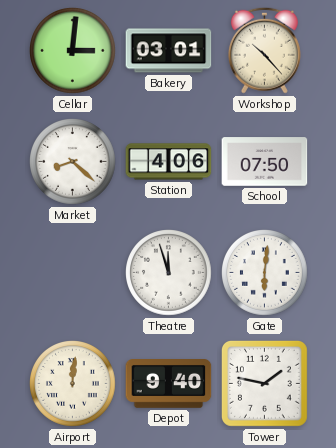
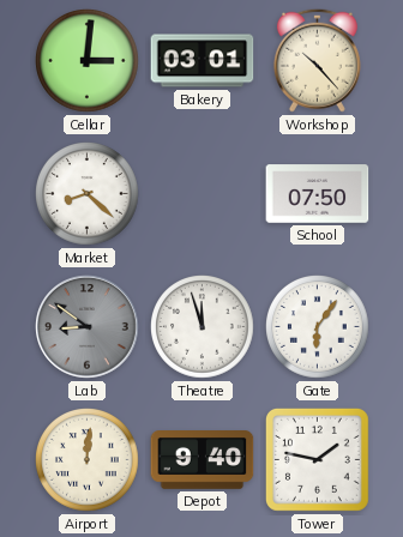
Station: 4:06 -> none
Lab: none -> 8:51
Gate: 6:01 -> 6:06
